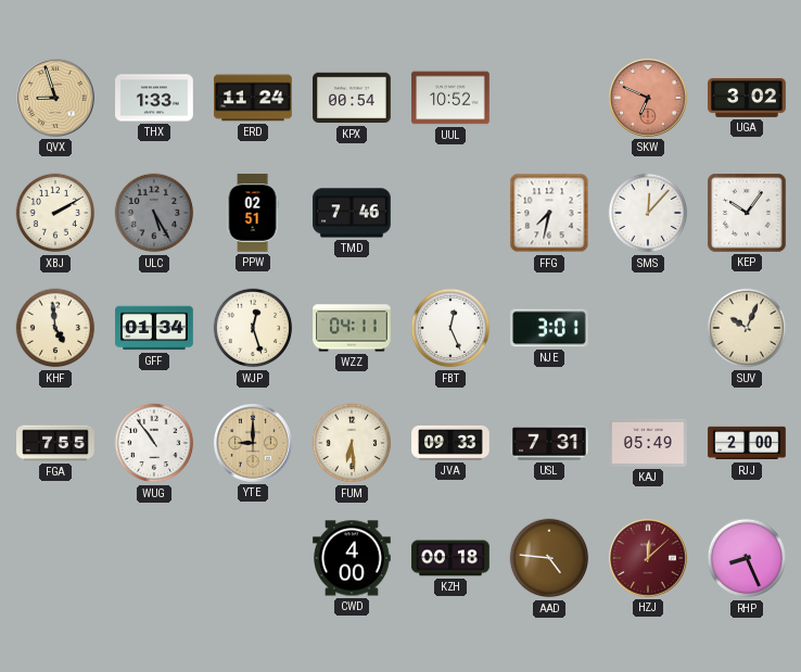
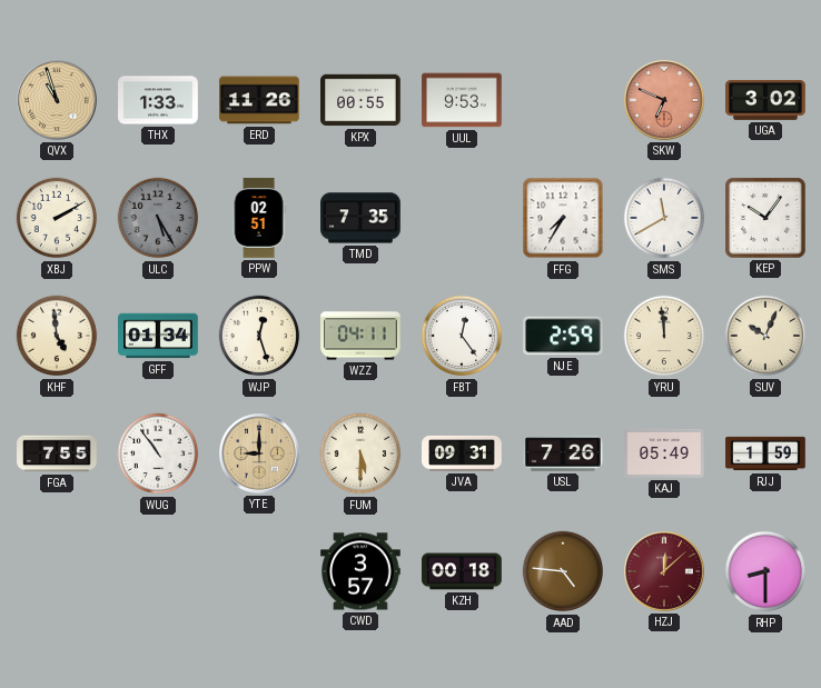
QVX: 8:57 -> 10:57
ERD: 11:24 -> 11:26
KPX: 00:54 -> 00:55
UUL: 10:52 -> 9:53
TMD: 7:46 -> 7:35
FFG: 7:32 -> 7:35
SMS: 12:07 -> 11:40
FBT: 12:26 -> 12:24
NJE: 3:01 -> 2:59
YRU: none -> 11:59
FUM: 6:29 -> 5:30
JVA: 09:33 -> 09:31
USL: 7:31 -> 7:26
RJJ: 2:00 -> 1:59
CWD: 4:00 -> 3:57
RHP: 8:26 -> 8:30
